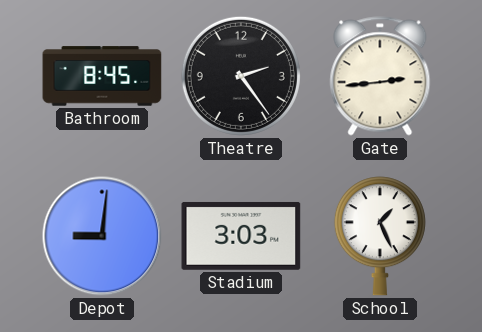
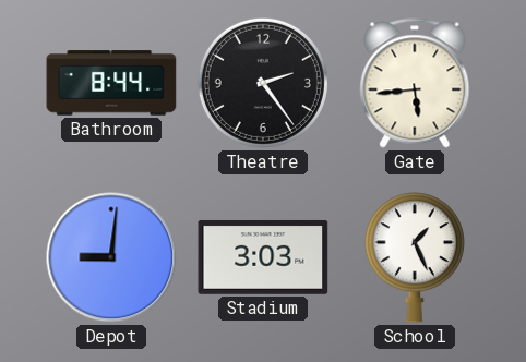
Bathroom: 8:45 -> 8:44
Gate: 2:44 -> 5:44
